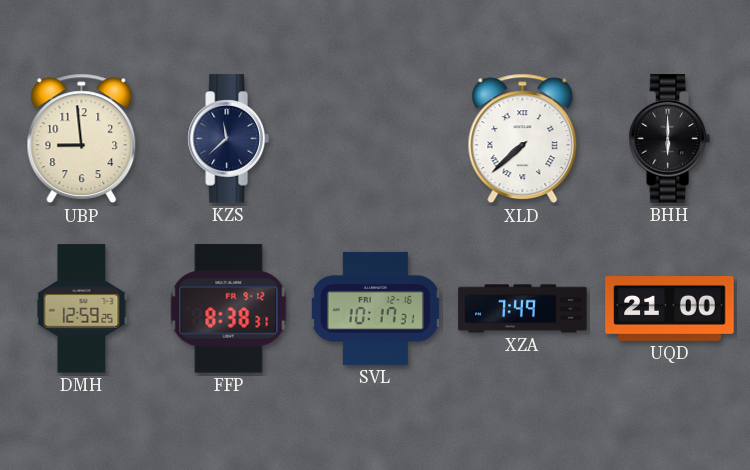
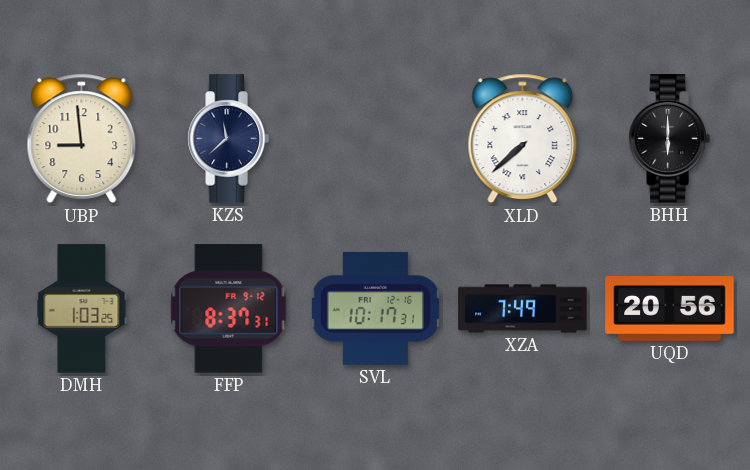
DMH: 12:59 -> 1:03
FFP: 8:38 -> 8:37
UQD: 21:00 -> 20:56
